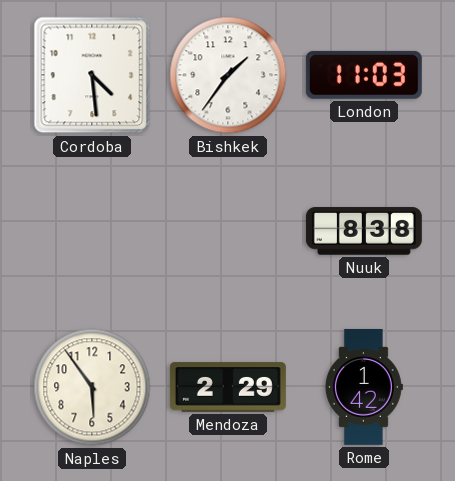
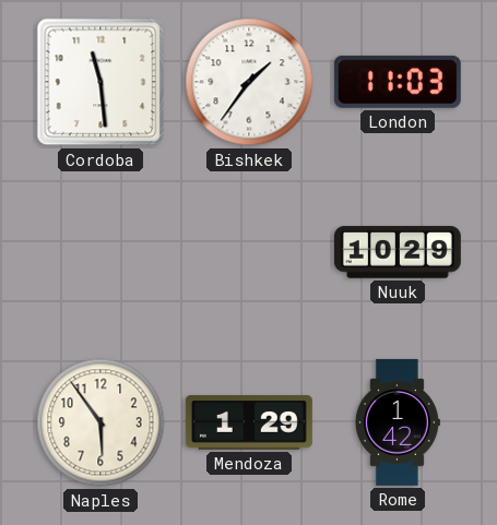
Cordoba: 4:29 -> 11:29
Nuuk: 8:38 -> 10:29
Mendoza: 2:29 -> 1:29
